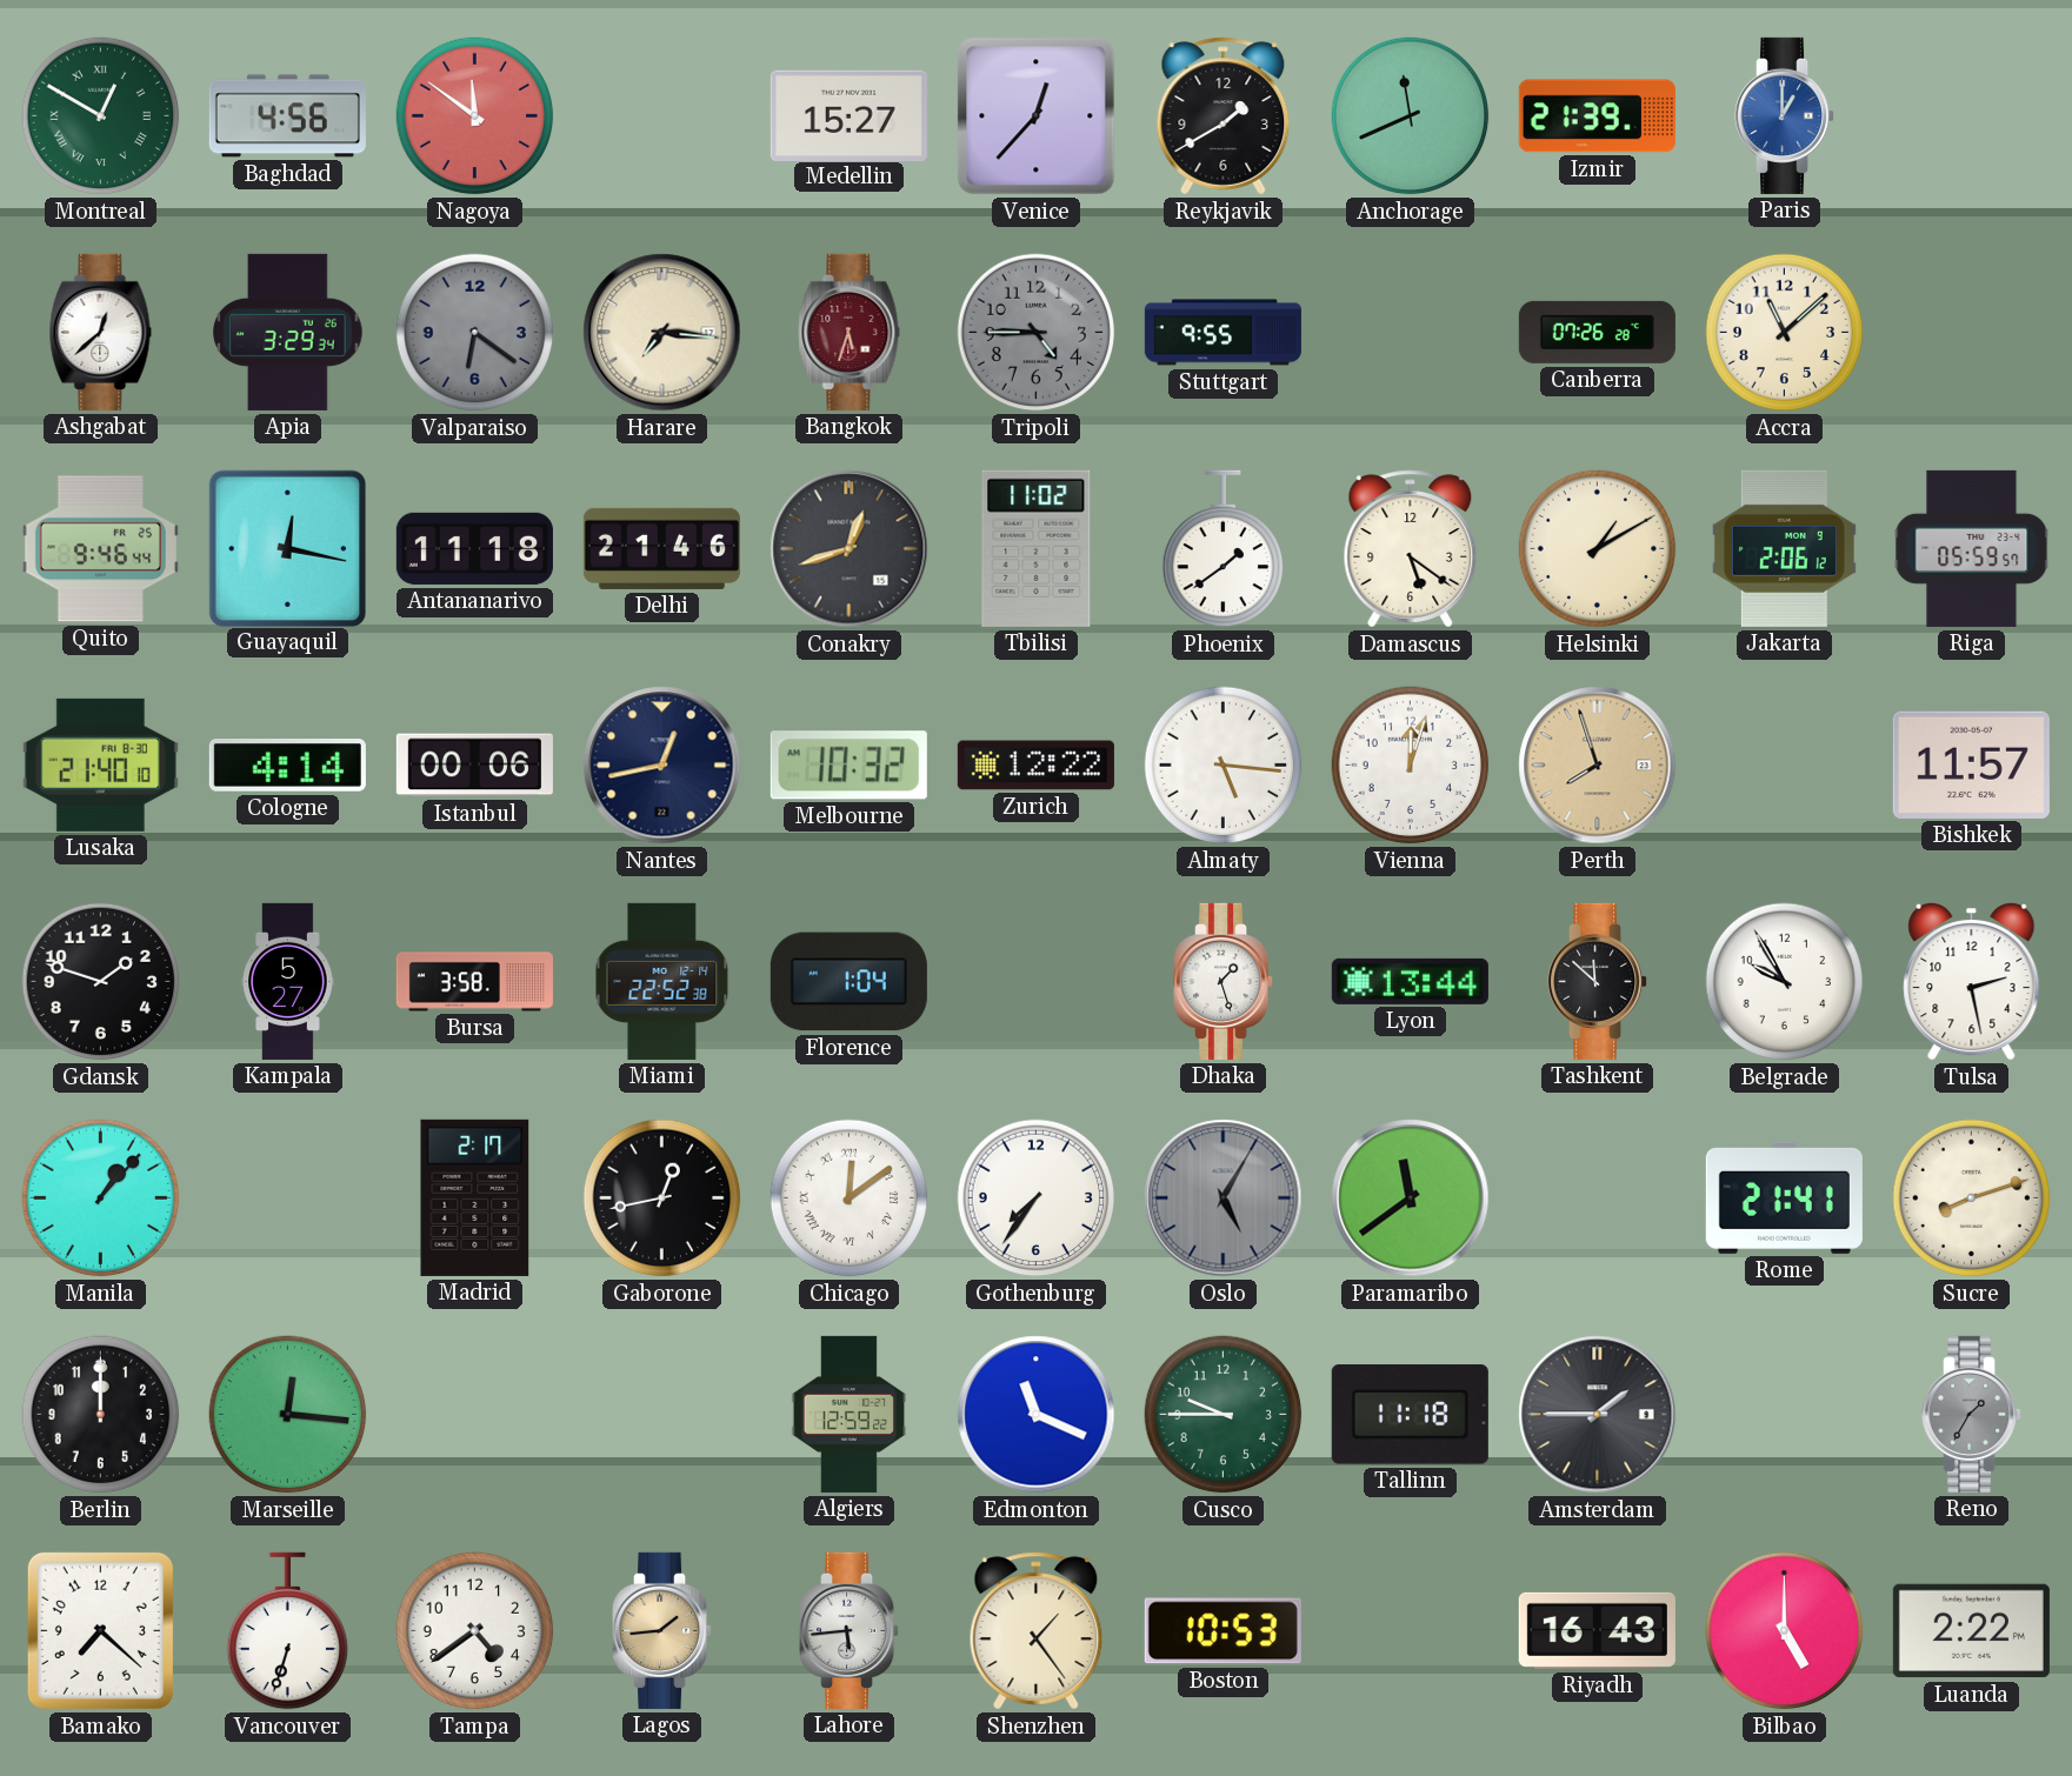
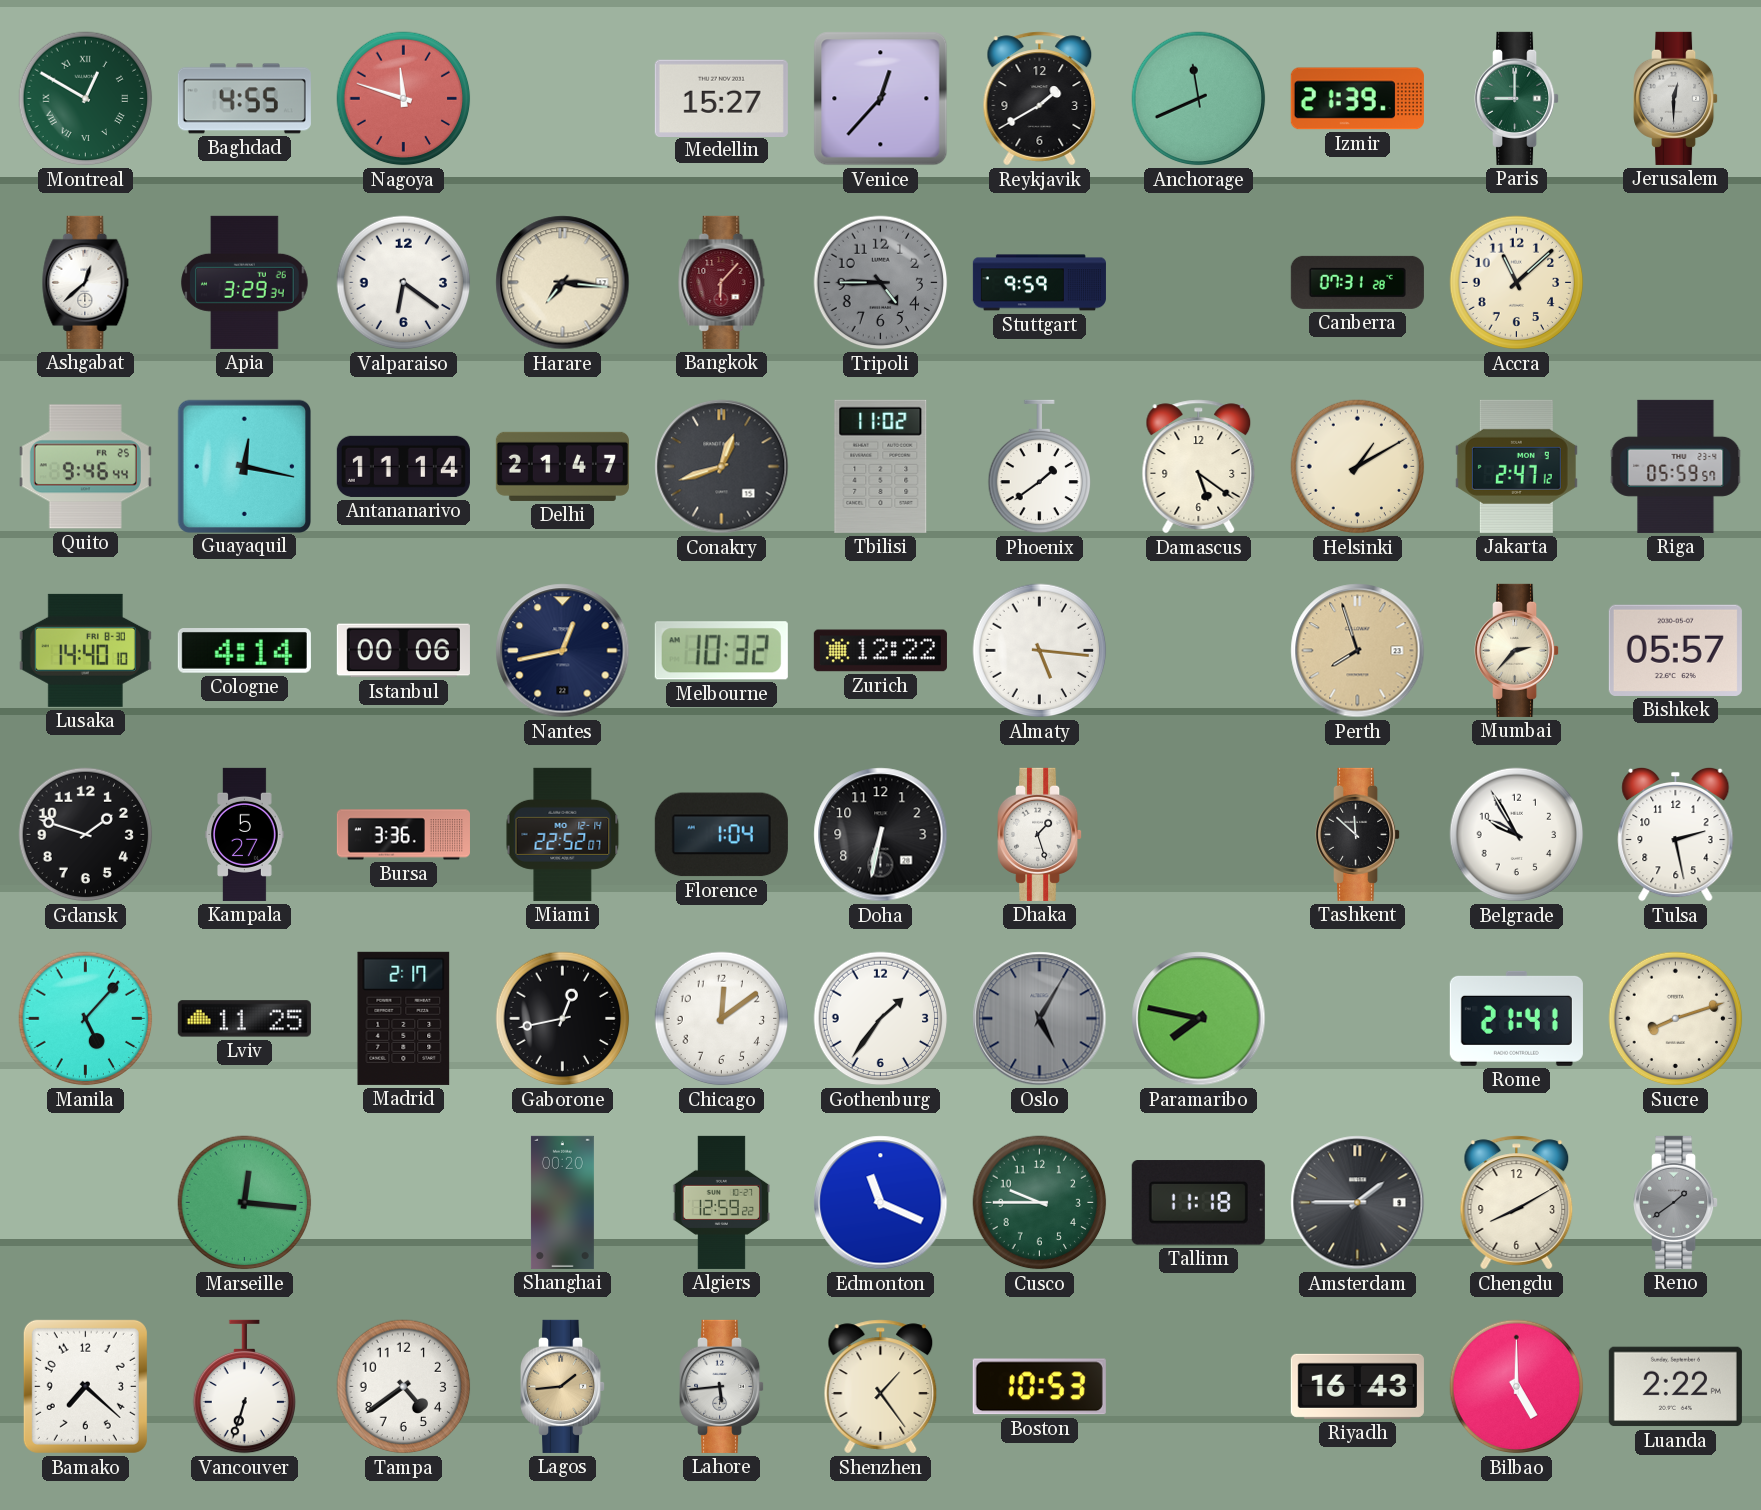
Baghdad: 4:56 -> 4:55
Nagoya: 11:51 -> 11:48
Paris: 1:00 -> 9:00
Paris dial: blue -> green
Jerusalem: none -> 12:30
Valparaiso dial: grey -> white
Bangkok: 5:33 -> 6:07
Stuttgart: 9:55 -> 9:59
Canberra: 07:26 -> 07:31
Antananarivo: 11:18 -> 11:14
Delhi: 21:46 -> 21:47
Jakarta: 2:06 -> 2:47
Lusaka: 21:40 -> 14:40
Vienna: 12:03 -> none
Mumbai: none -> 2:37
Bishkek: 11:57 -> 05:57
Bursa: 3:58 -> 3:36
Miami: 22:52:38 -> 22:52:07
Doha: none -> 6:32
Lyon: 13:44 -> none
Manila: 1:07 -> 5:07
Lviv: none -> 11:25
Chicago numerals: Roman -> Arabic
Gothenburg: 7:36 -> 1:36
Paramaribo: 11:39 -> 7:47
Berlin: 12:00 -> none
Shanghai: none -> 00:20
Chengdu: none -> 8:10
Reno: 1:35 -> 1:39
